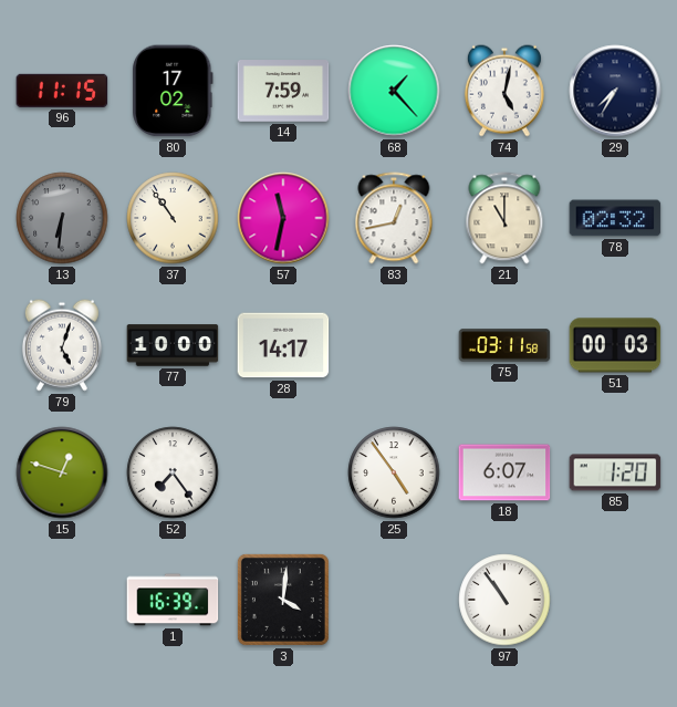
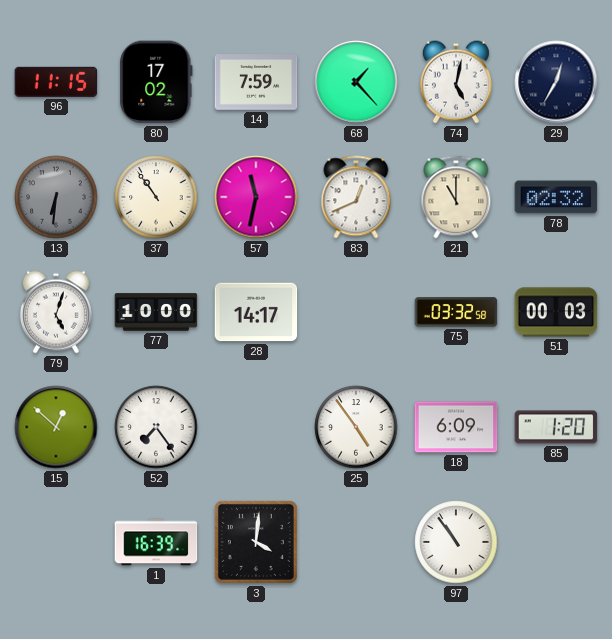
29: 7:35 -> 12:35
83: 12:43 -> 12:41
75: 03:11 -> 03:32
15: 12:48 -> 12:52
18: 6:07 -> 6:09
